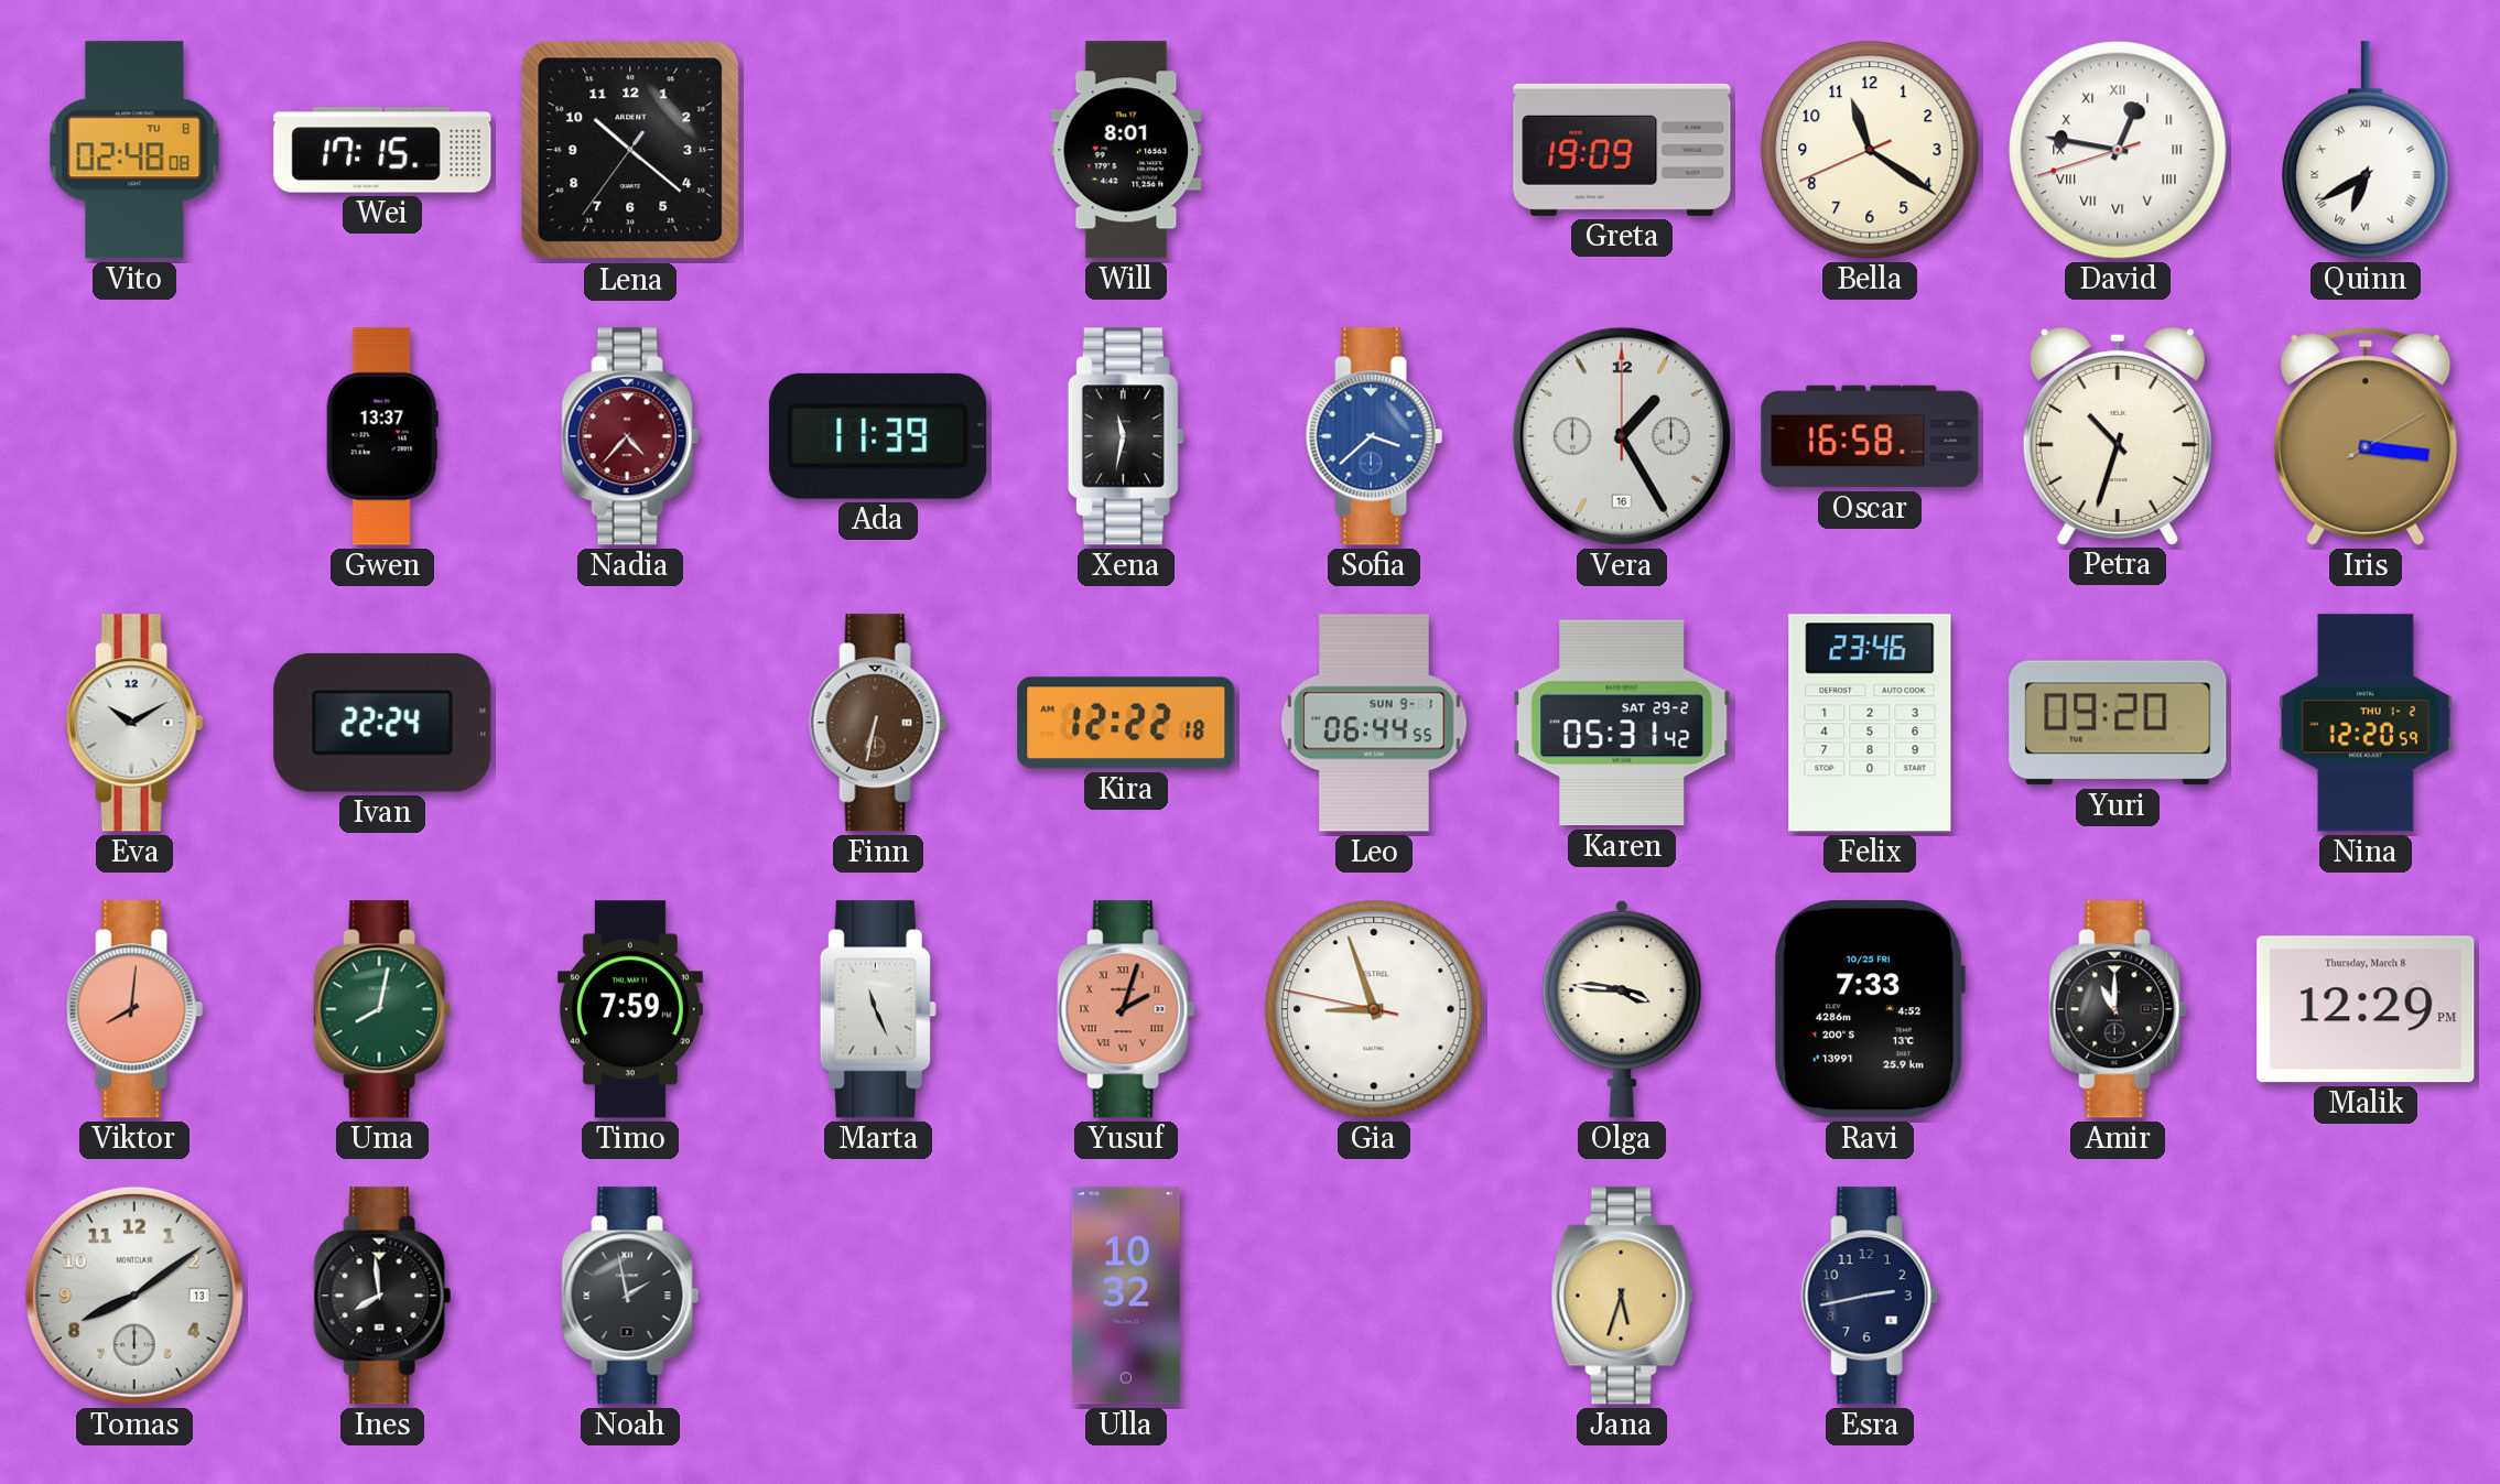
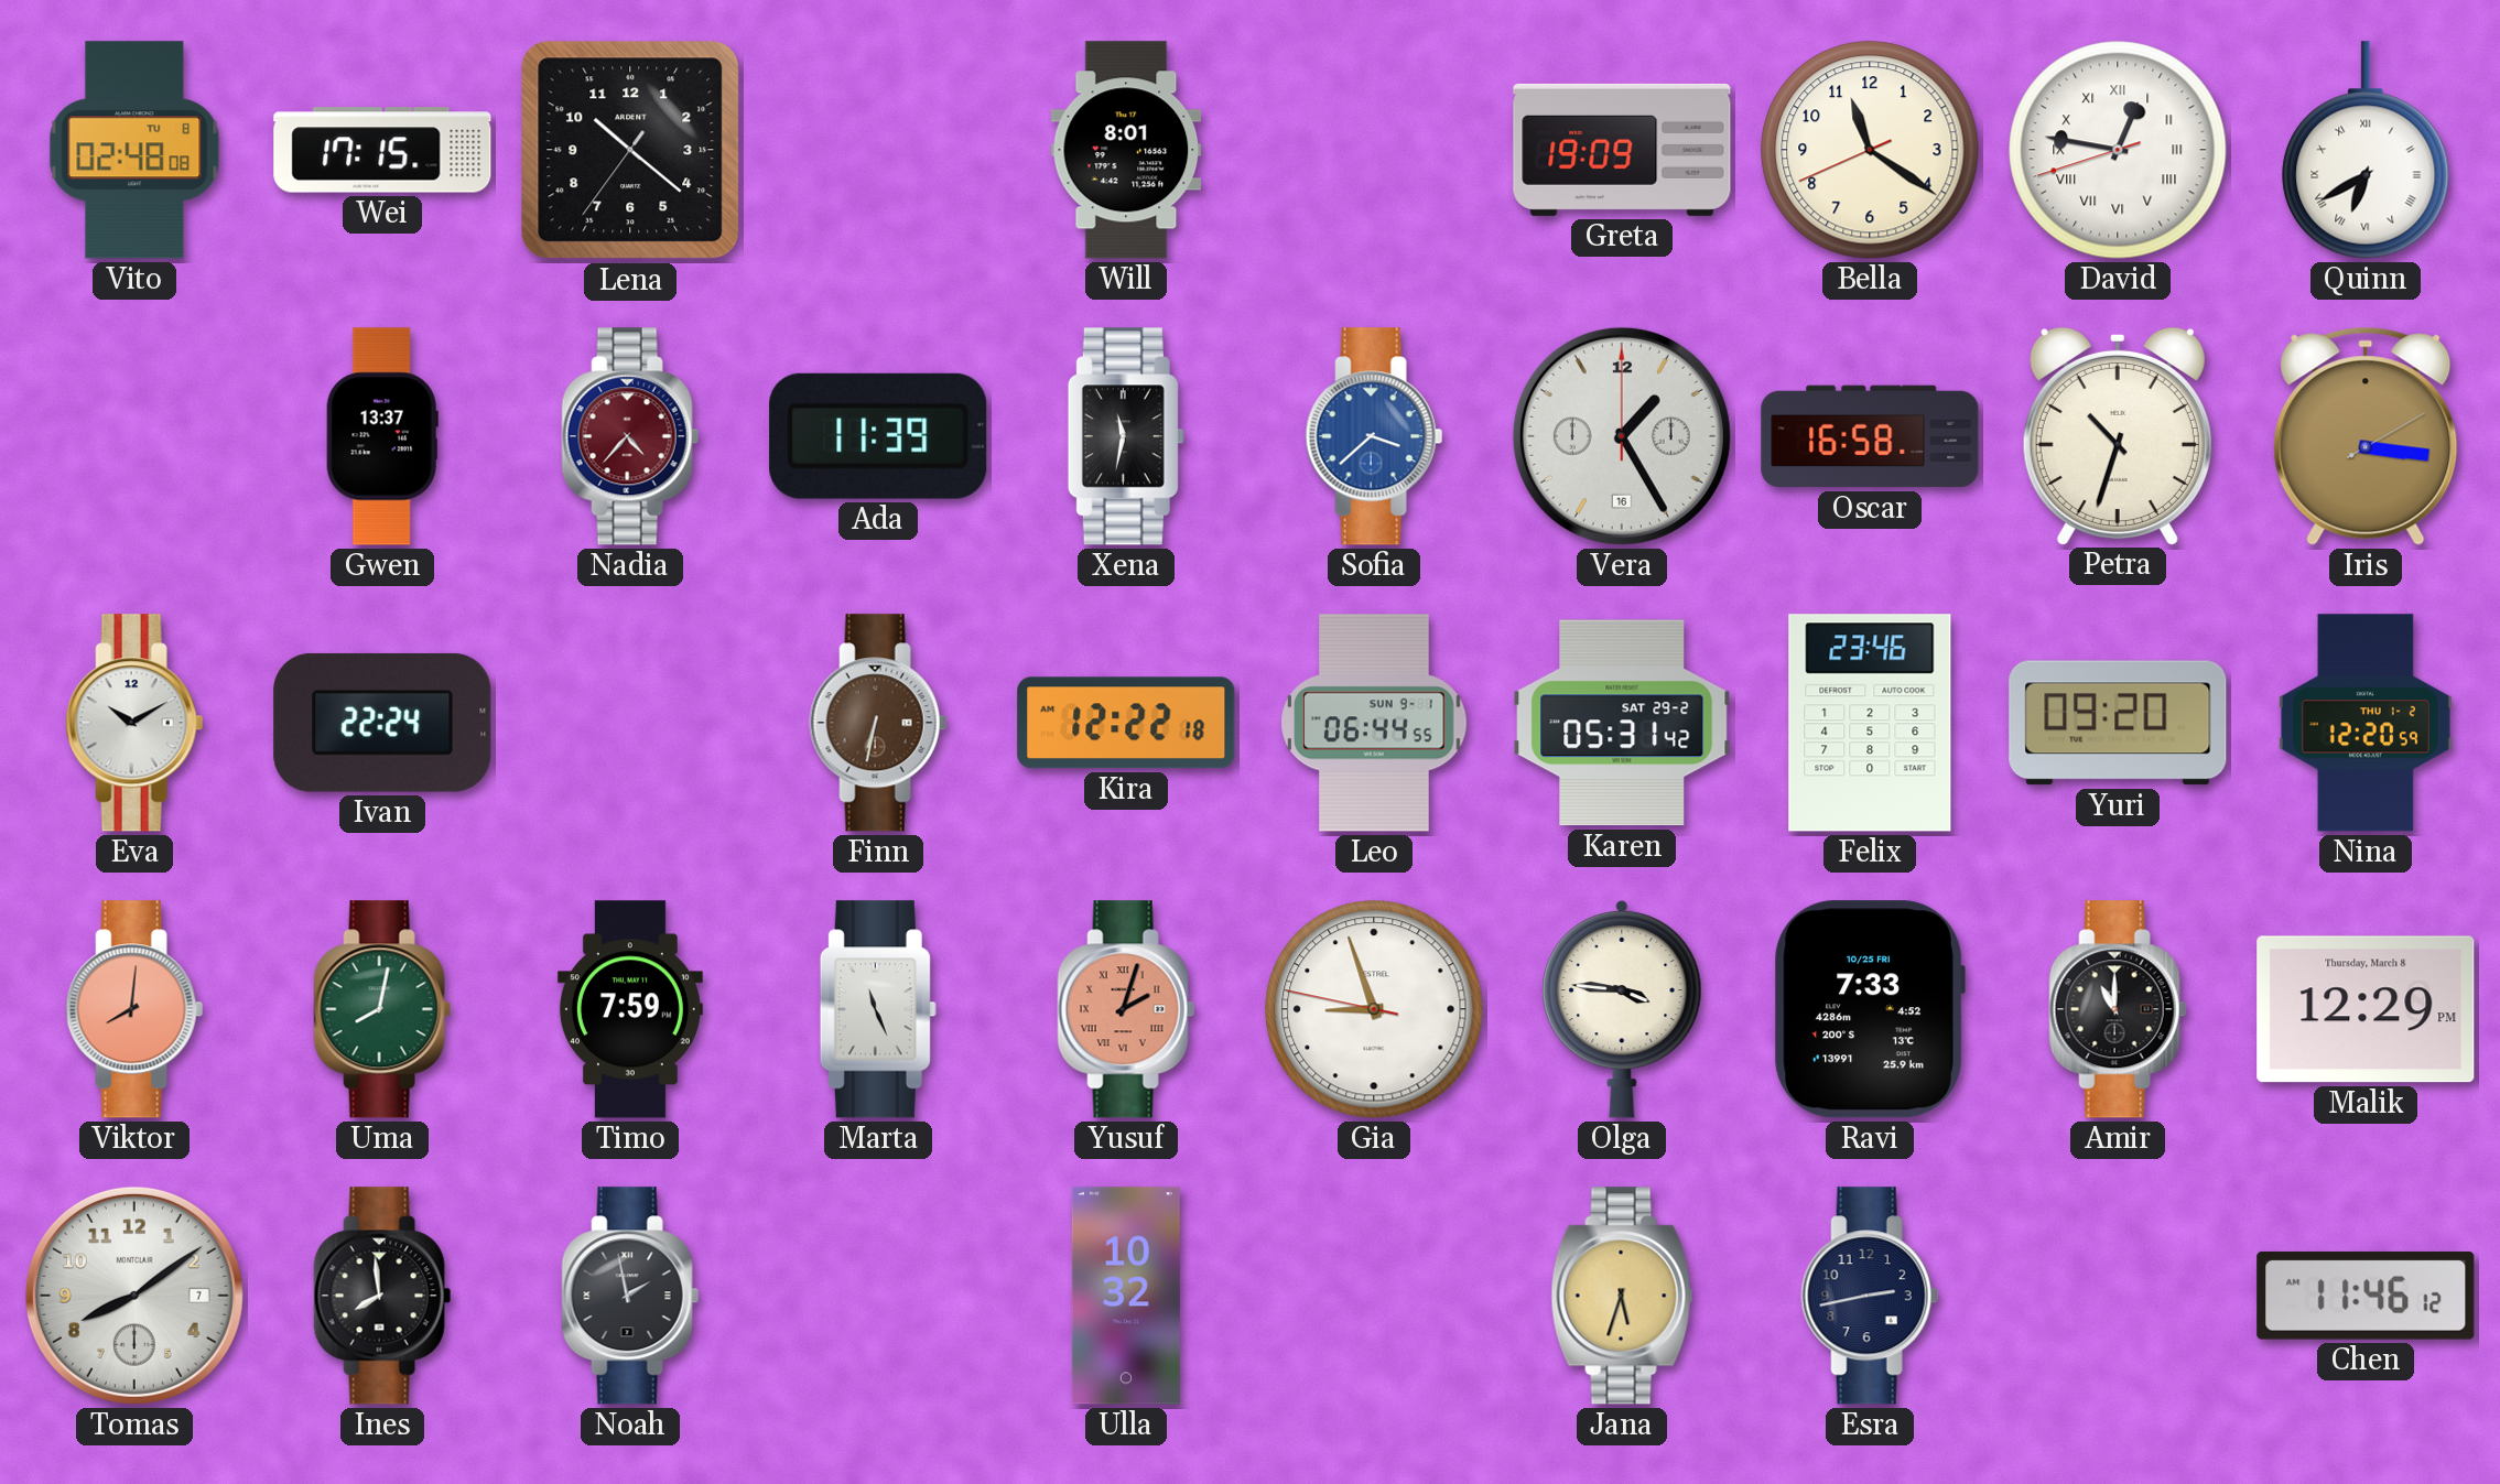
Tomas date: 13 -> 7
Chen: none -> 11:46
